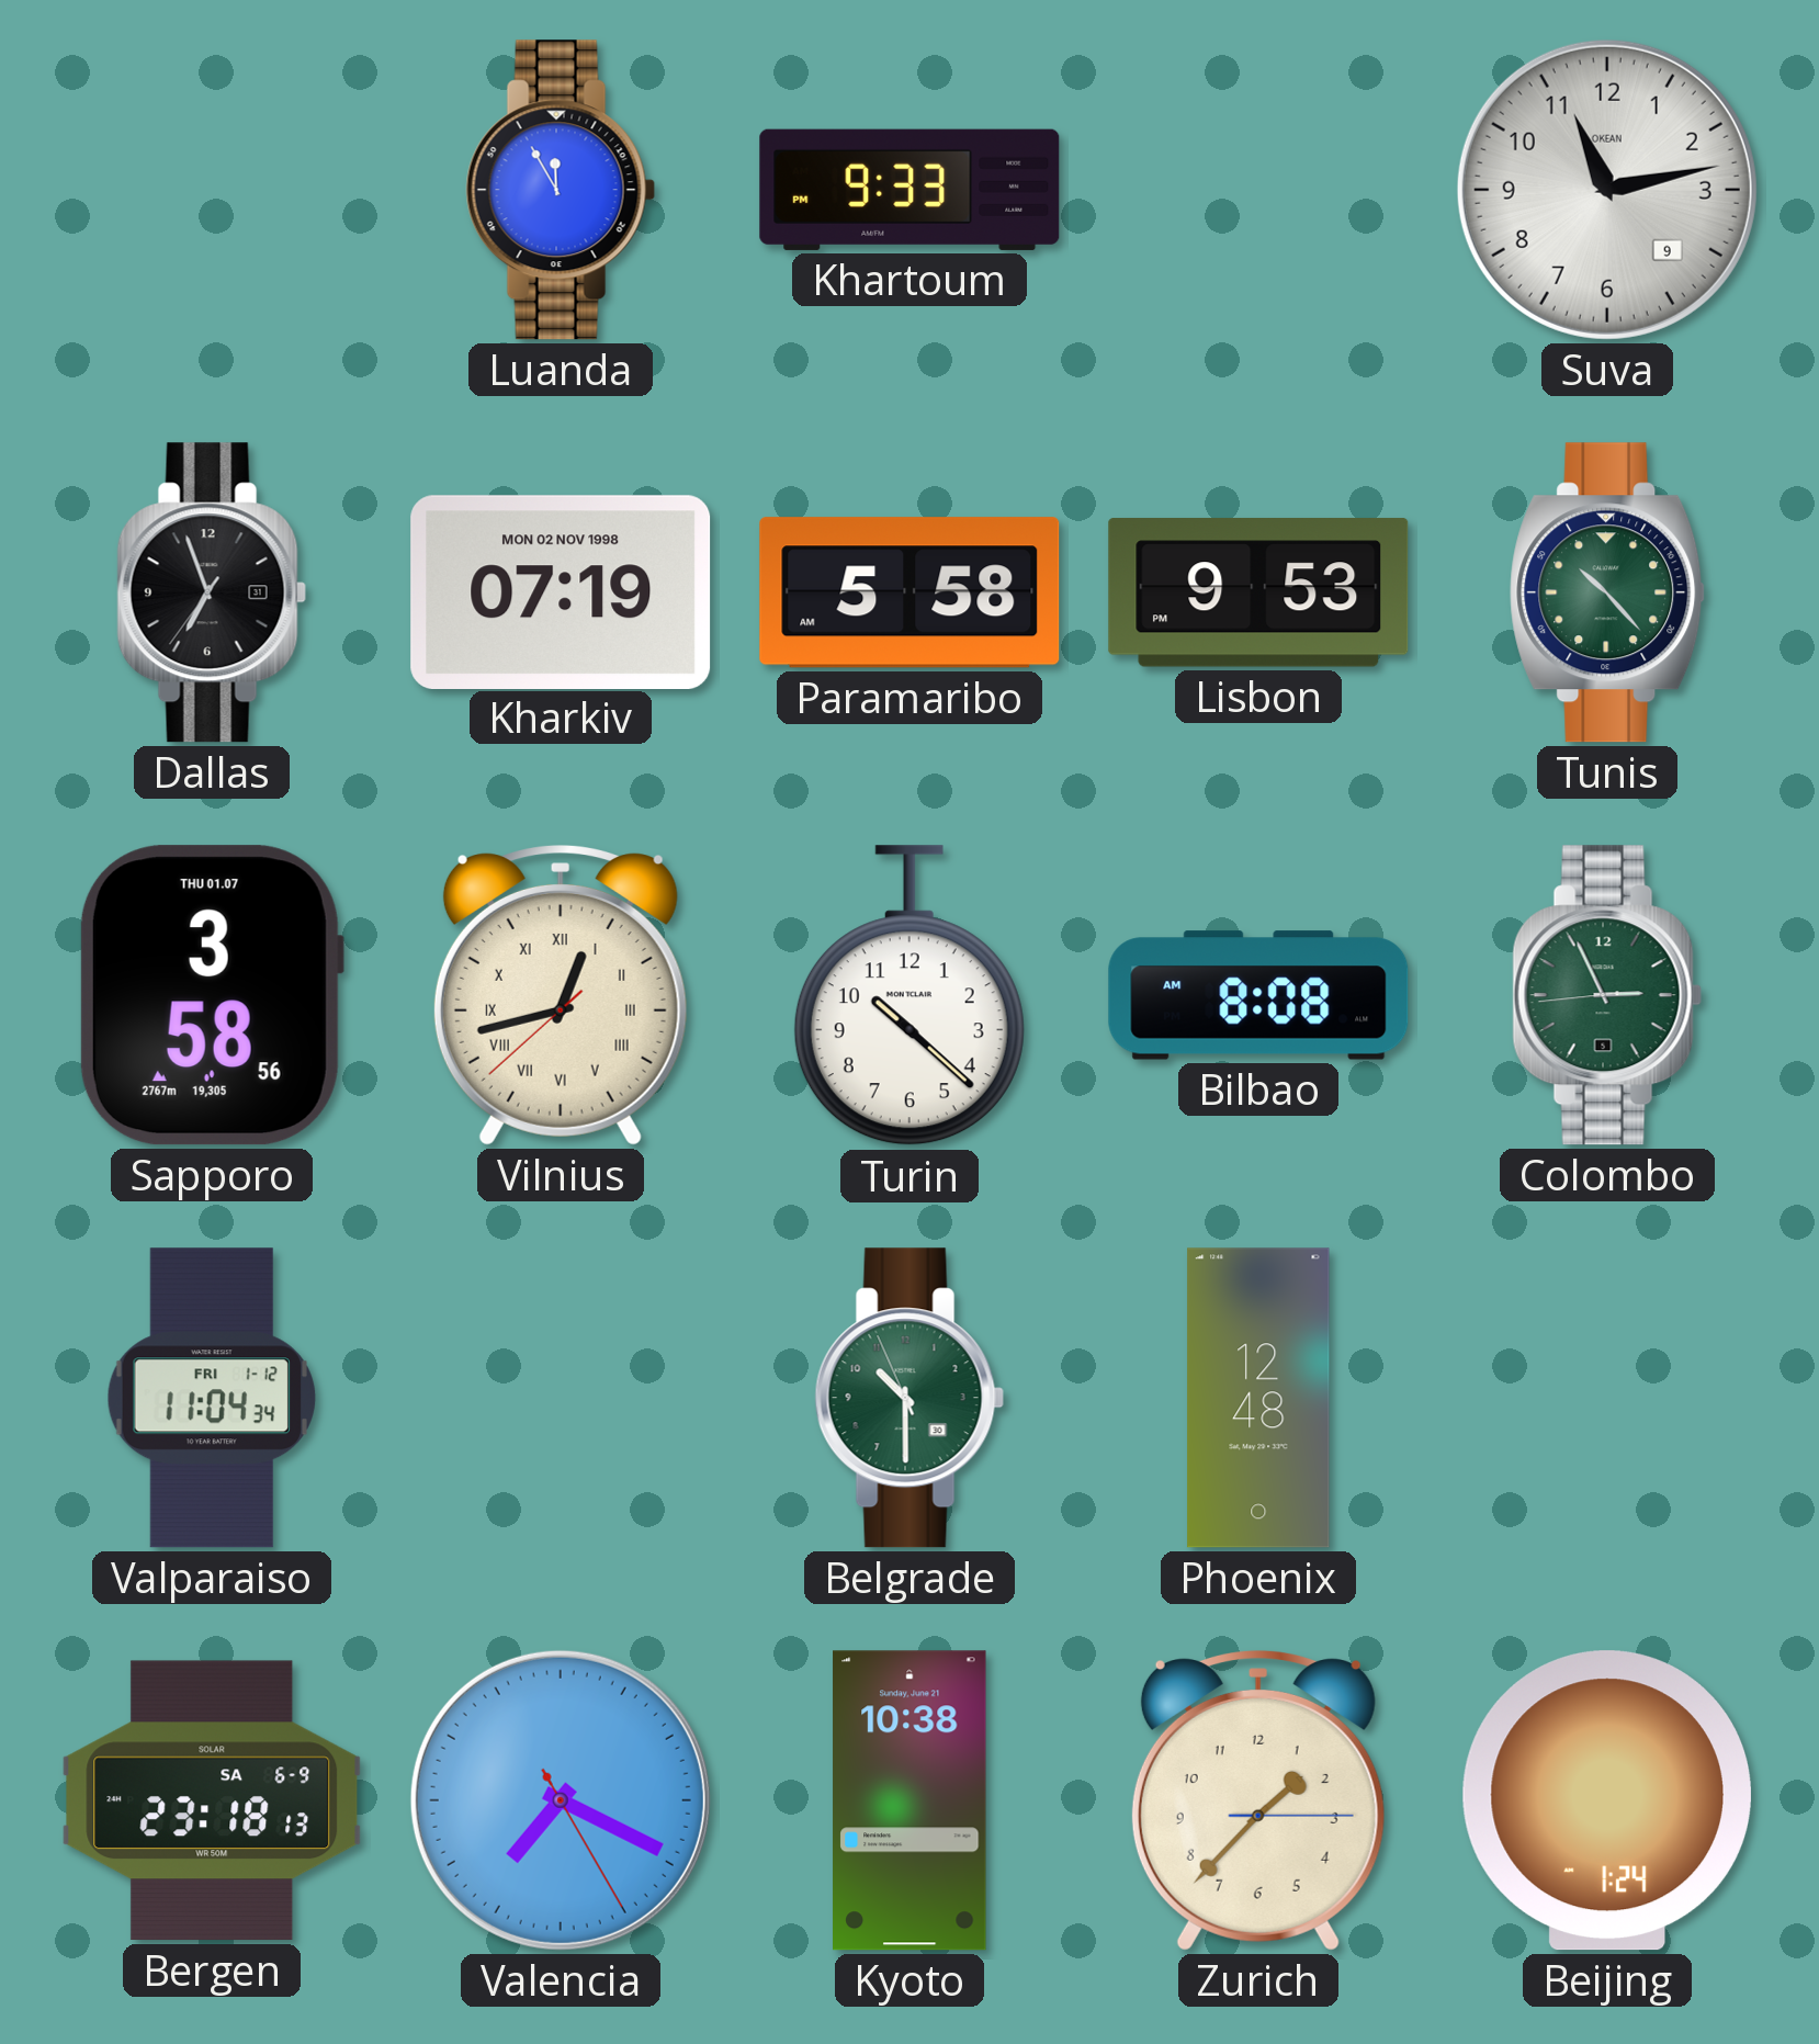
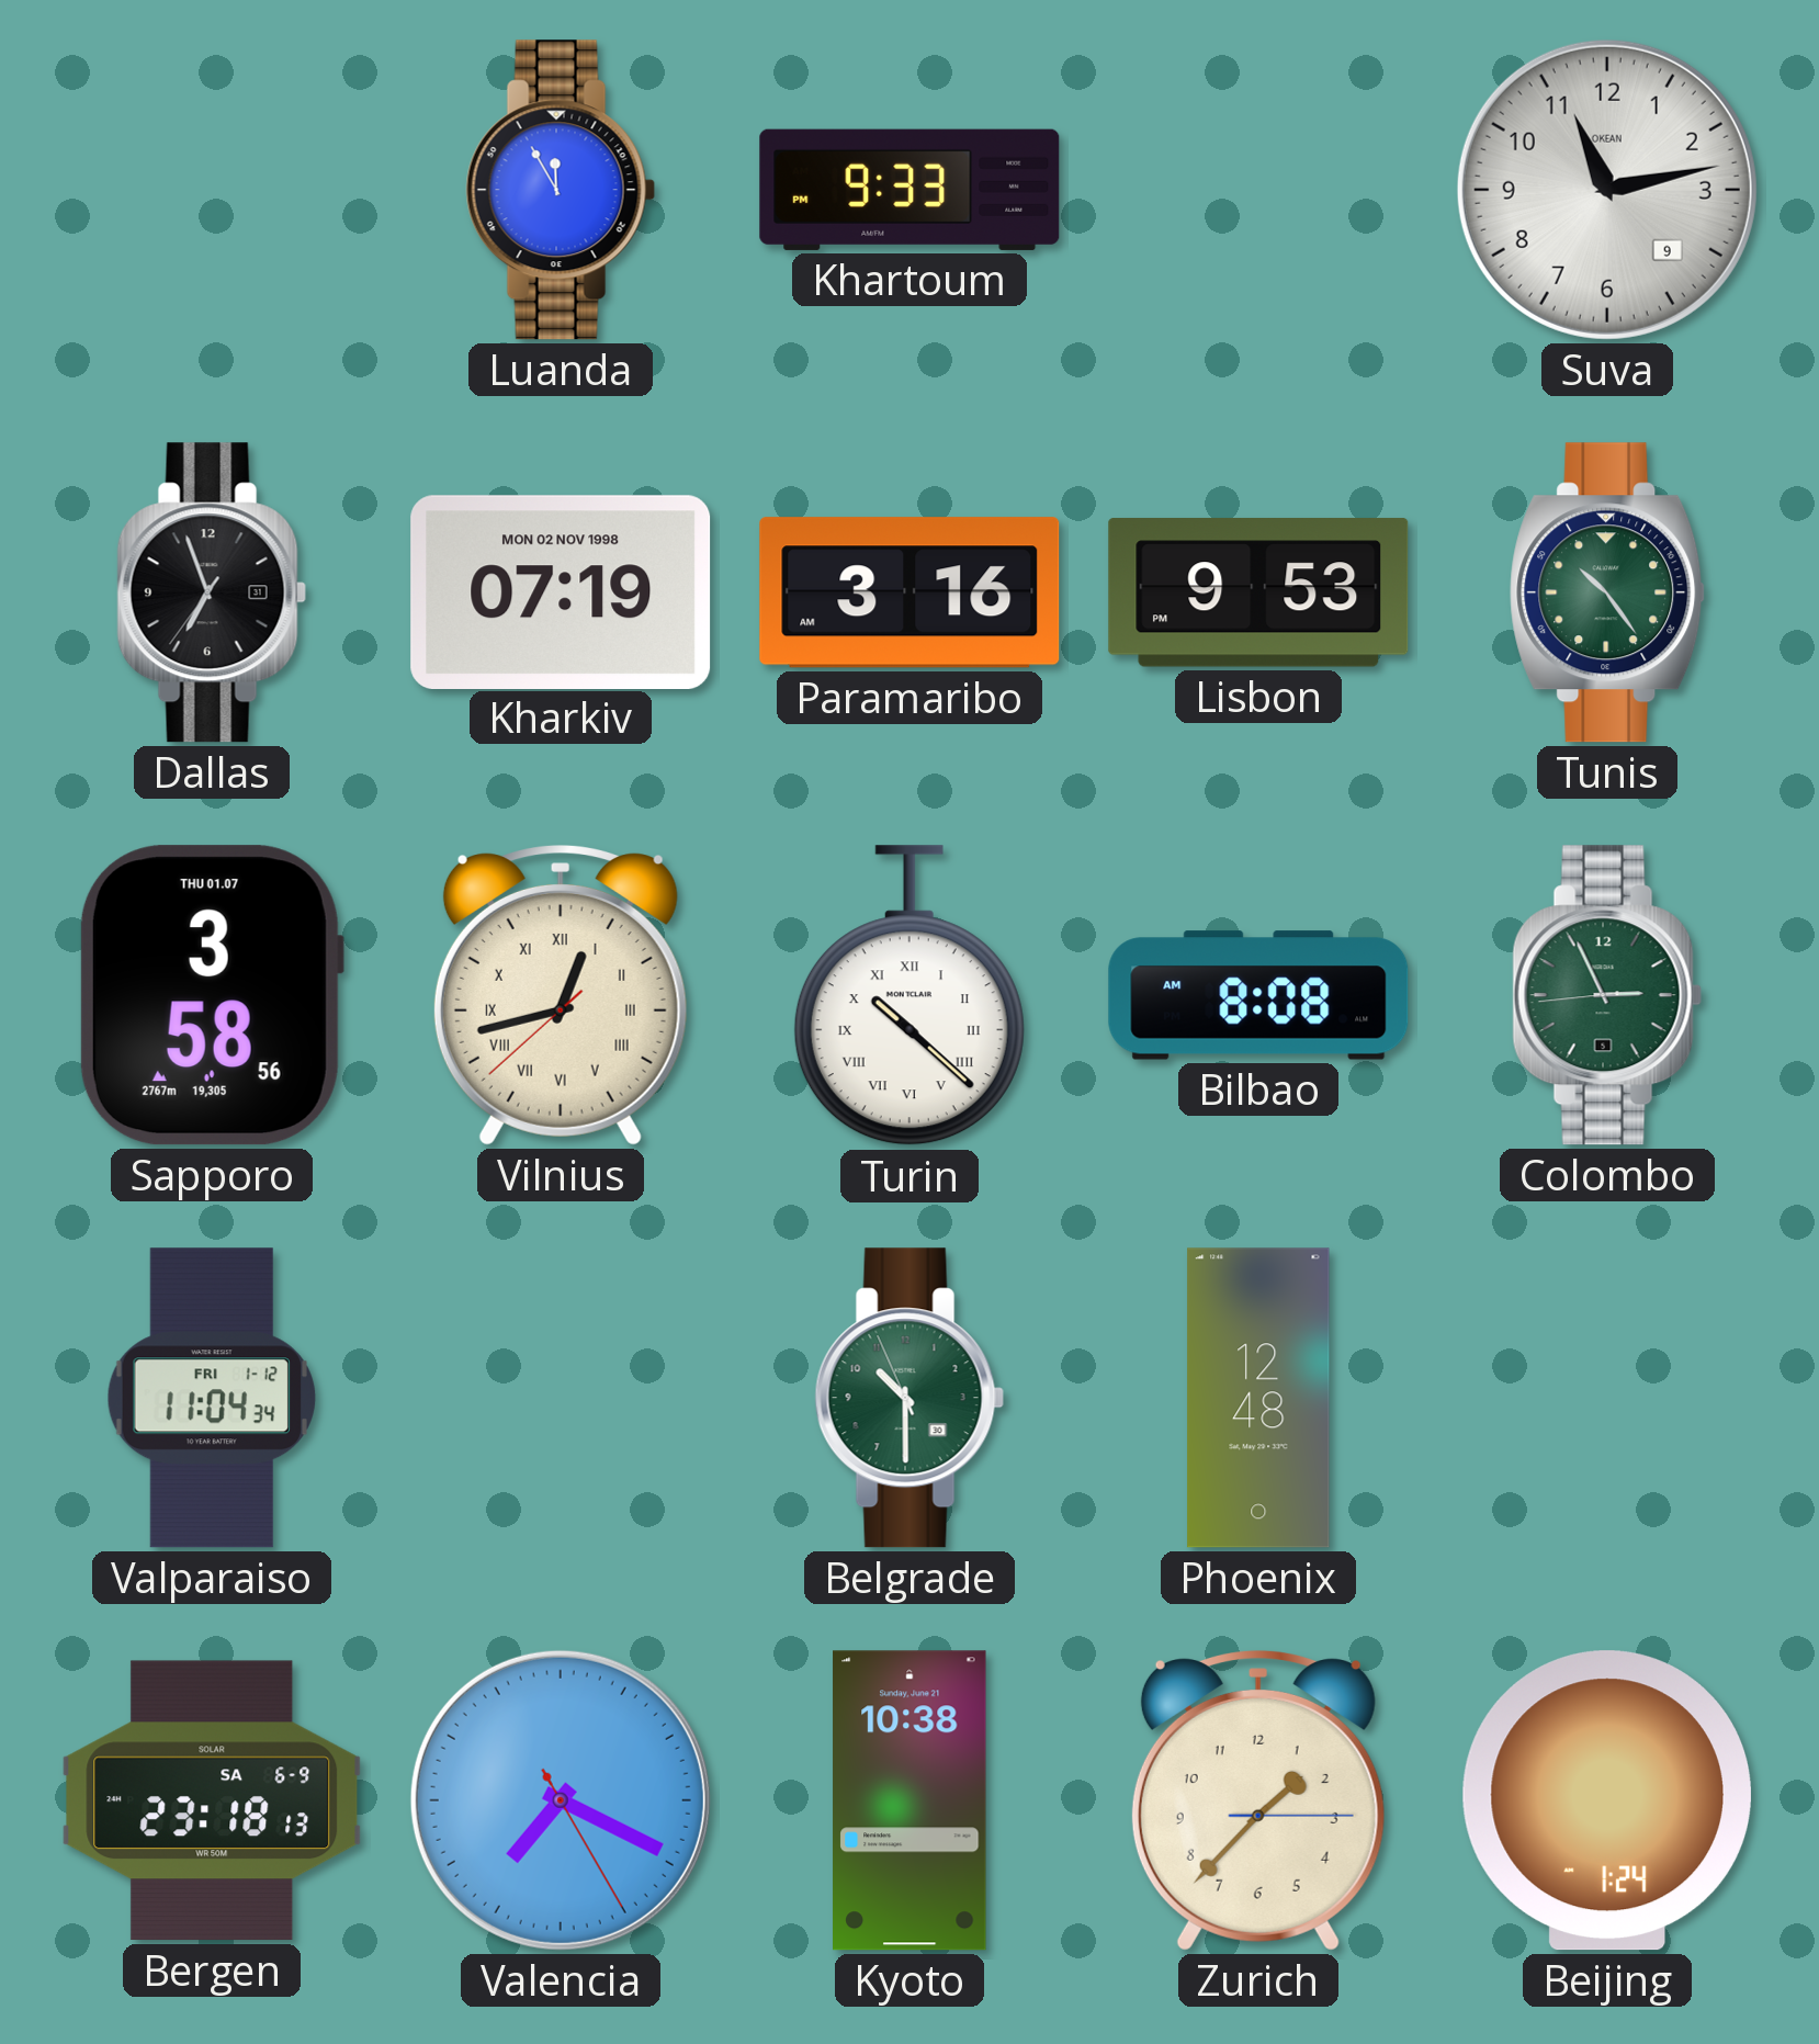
Paramaribo: 5:58 -> 3:16
Tunis: 10:23 -> 10:24
Turin numerals: Arabic -> Roman
